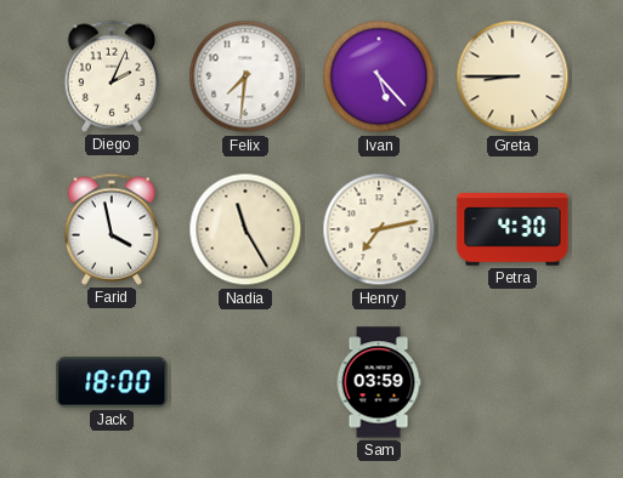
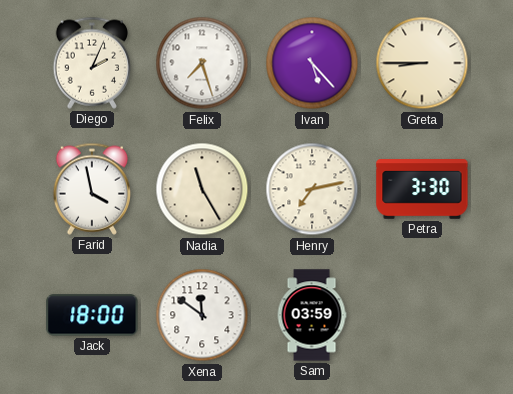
Felix: 7:31 -> 7:27
Petra: 4:30 -> 3:30
Xena: none -> 11:51
